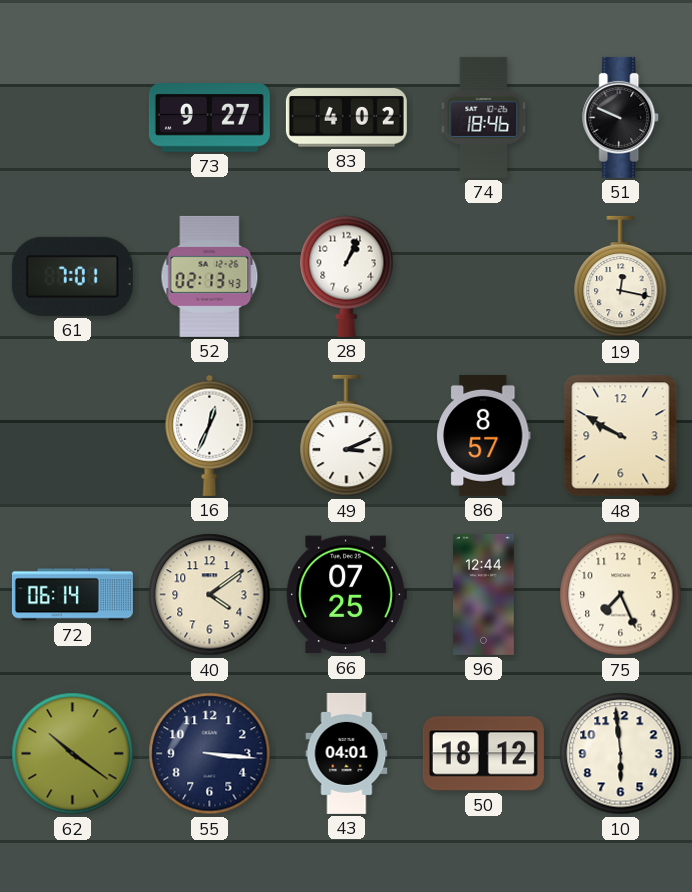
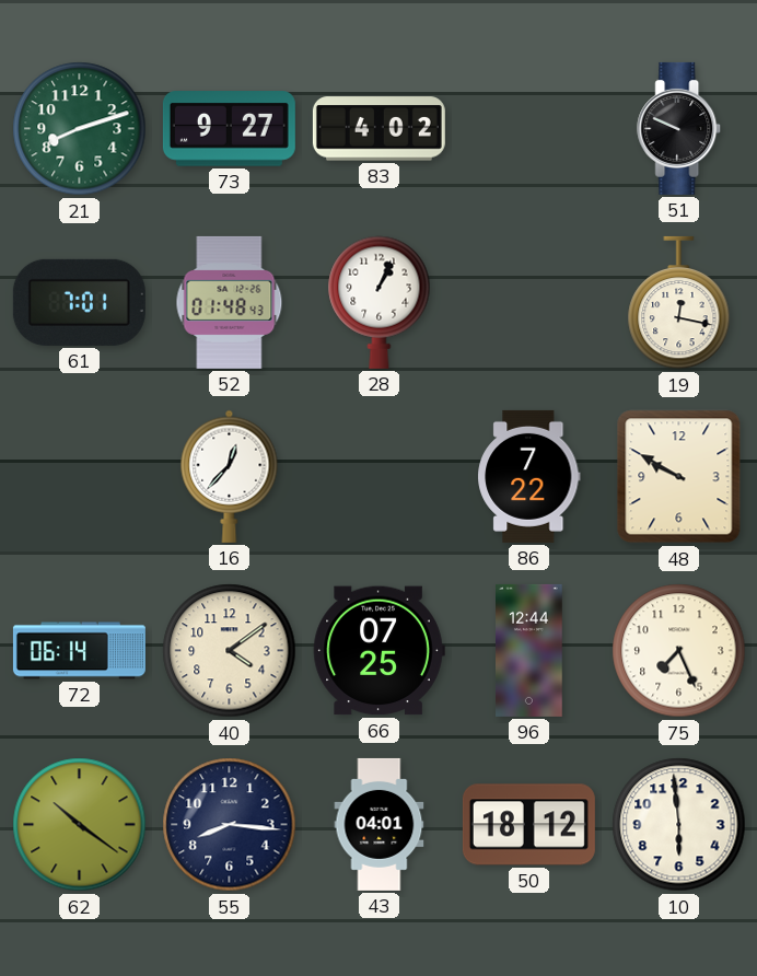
21: none -> 8:12
74: 18:46 -> none
52: 02:13 -> 01:48
16: 12:34 -> 12:37
49: 3:11 -> none
86: 8:57 -> 7:22
55: 3:16 -> 8:16
